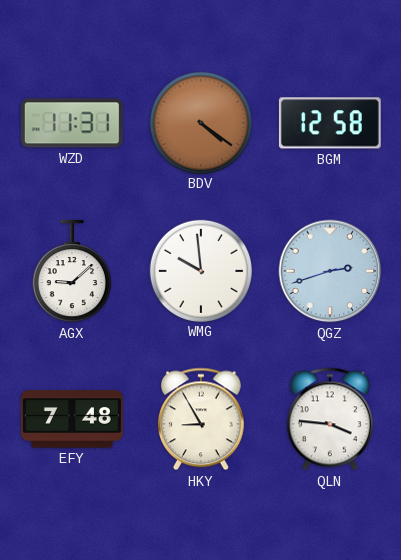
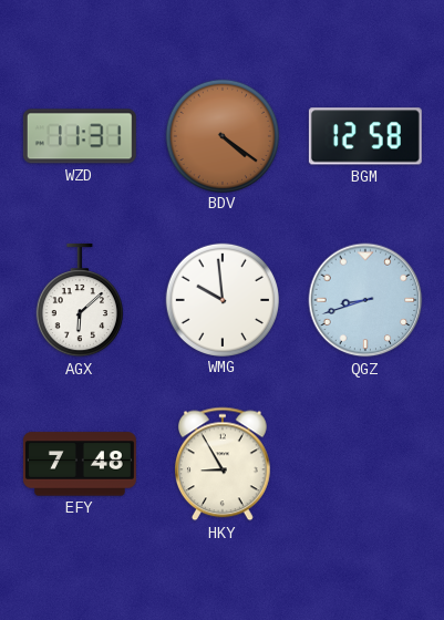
AGX: 9:08 -> 6:08
QGZ: 2:42 -> 8:42
QLN: 3:46 -> none
